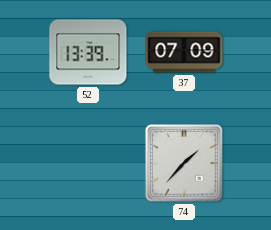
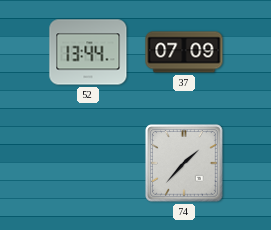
52: 13:39 -> 13:44
